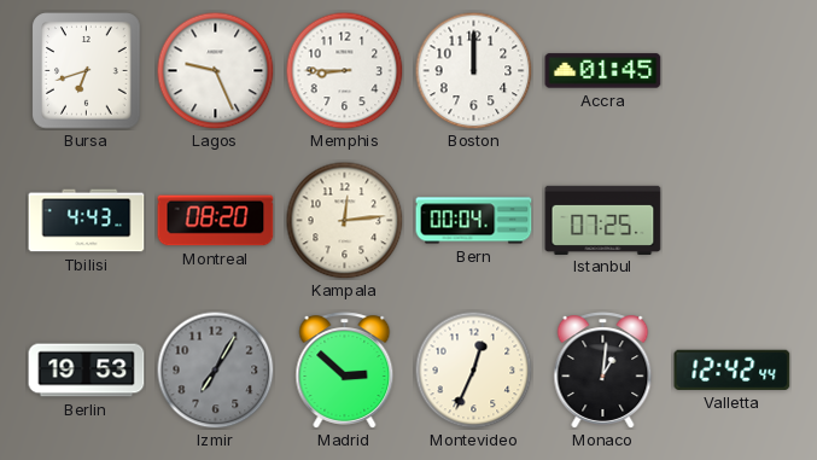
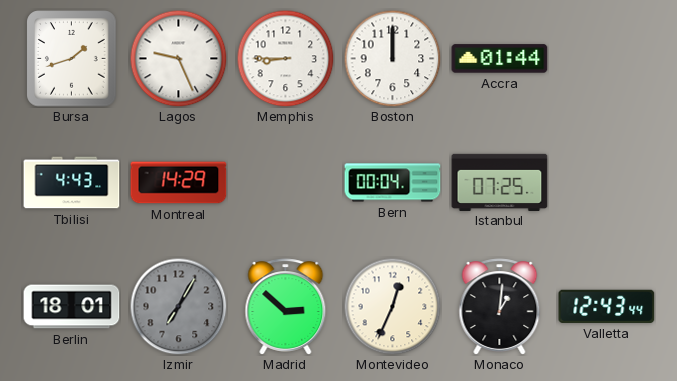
Bursa: 6:42 -> 1:42
Accra: 01:45 -> 01:44
Montreal: 08:20 -> 14:29
Kampala: 12:14 -> none
Berlin: 19:53 -> 18:01
Valletta: 12:42 -> 12:43
